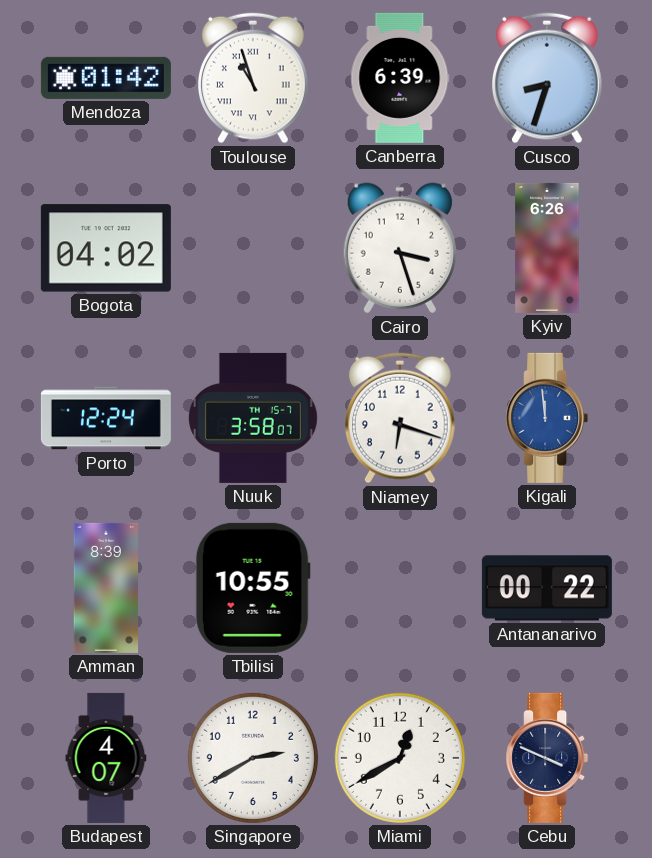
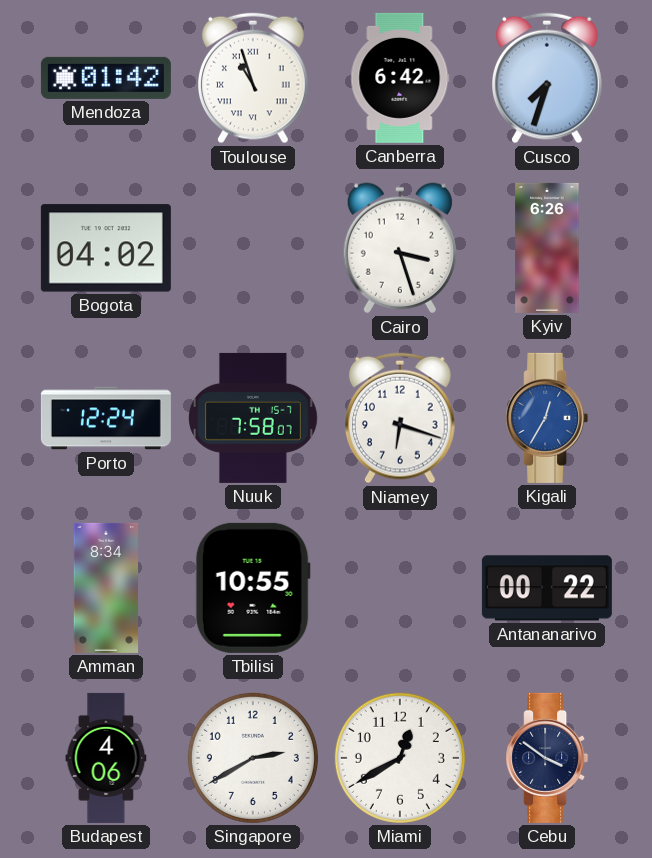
Canberra: 6:39 -> 6:42
Cusco: 8:33 -> 7:33
Nuuk: 3:58 -> 7:58
Kigali: 11:59 -> 12:35
Amman: 8:39 -> 8:34
Budapest: 4:07 -> 4:06
Cebu: 3:49 -> 3:51
